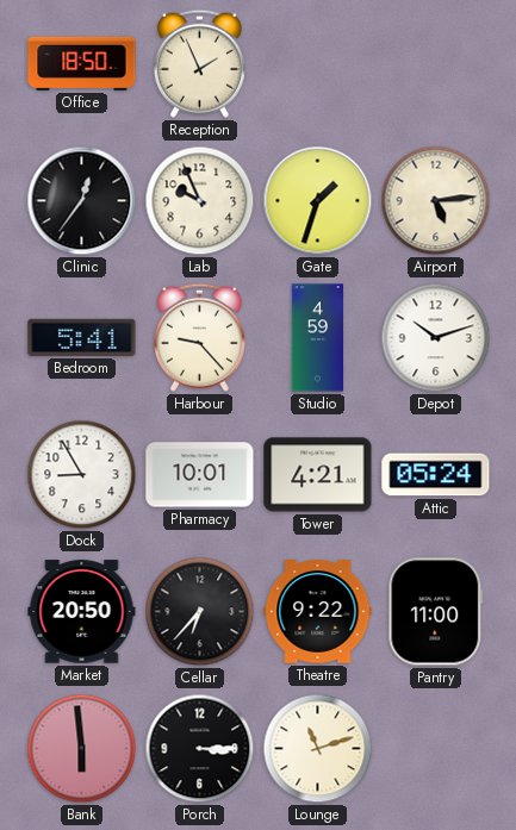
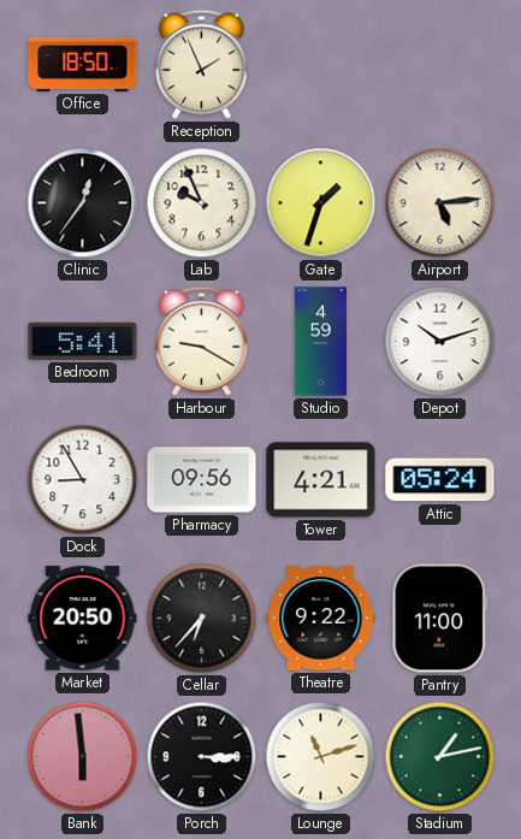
Harbour: 9:23 -> 9:20
Pharmacy: 10:01 -> 09:56
Stadium: none -> 1:13
